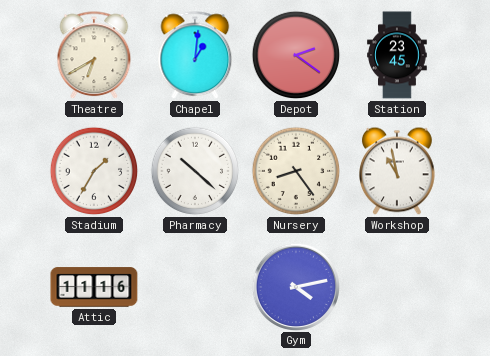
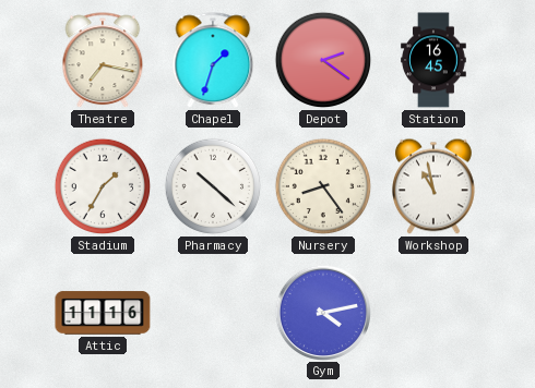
Theatre: 6:40 -> 7:17
Chapel: 1:01 -> 1:33
Station: 23:45 -> 16:45
